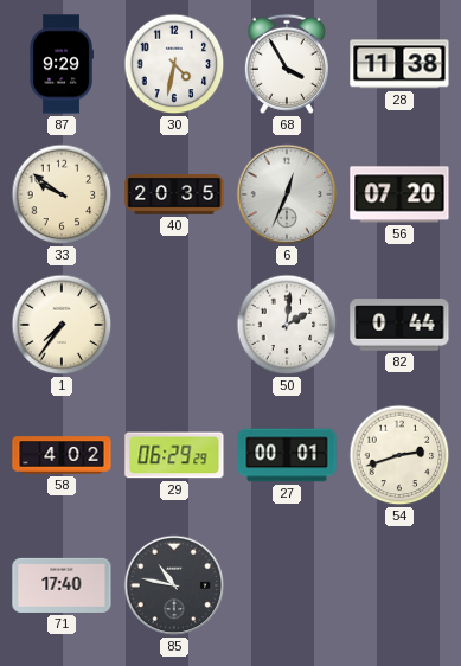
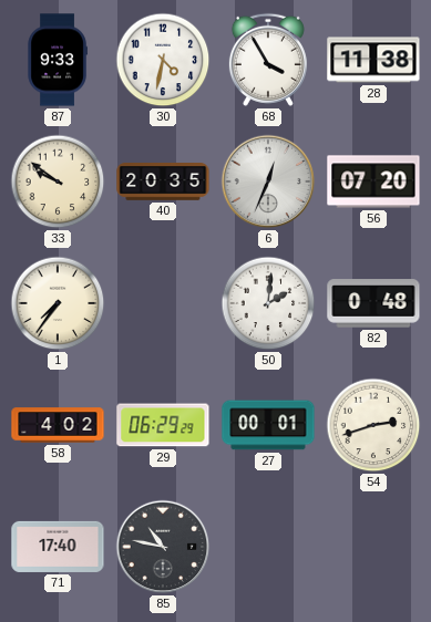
87: 9:29 -> 9:33
82: 0:44 -> 0:48
